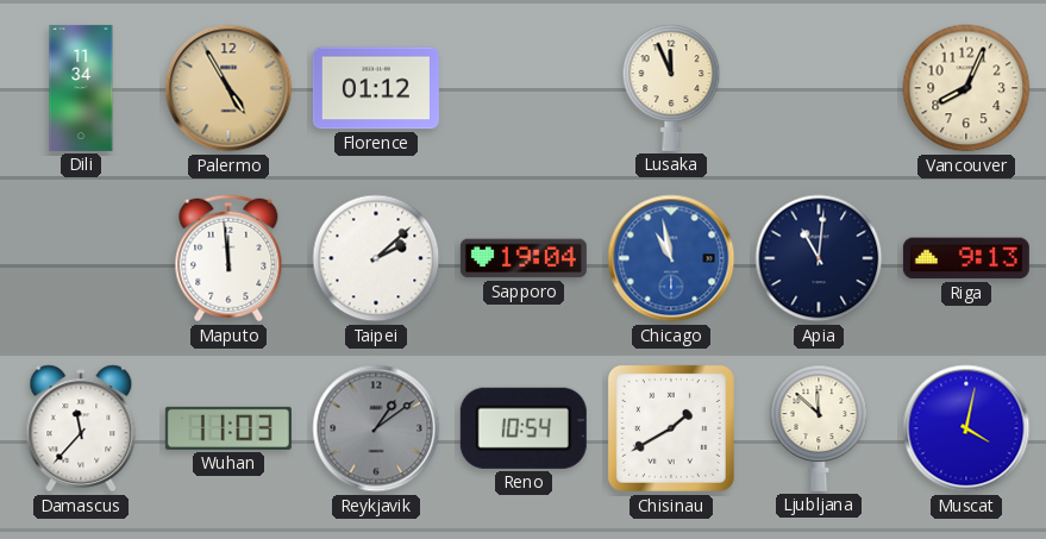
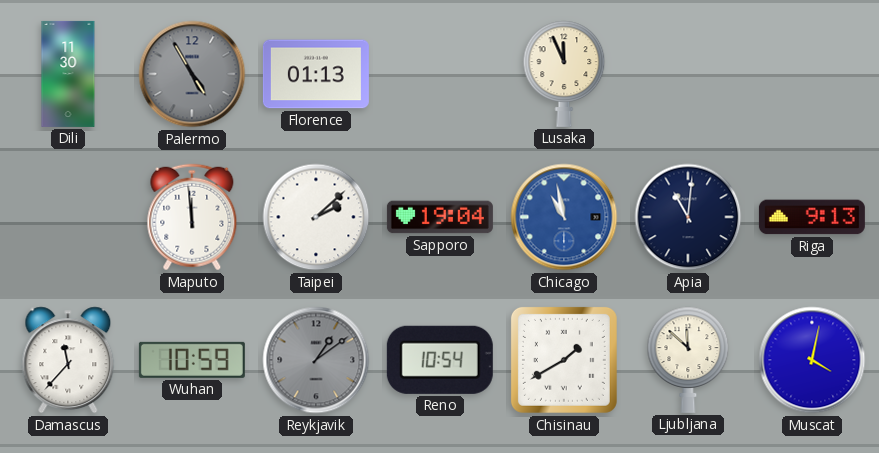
Dili: 11:34 -> 11:30
Palermo dial: champagne -> grey
Florence: 01:12 -> 01:13
Vancouver: 8:04 -> none
Wuhan: 11:03 -> 10:59
